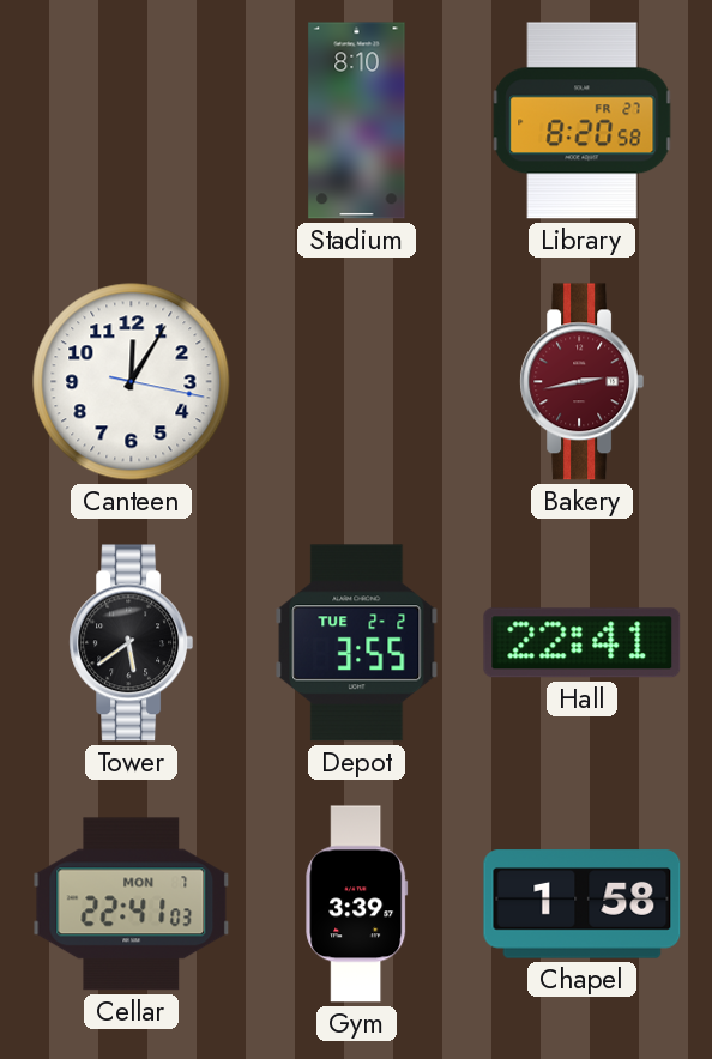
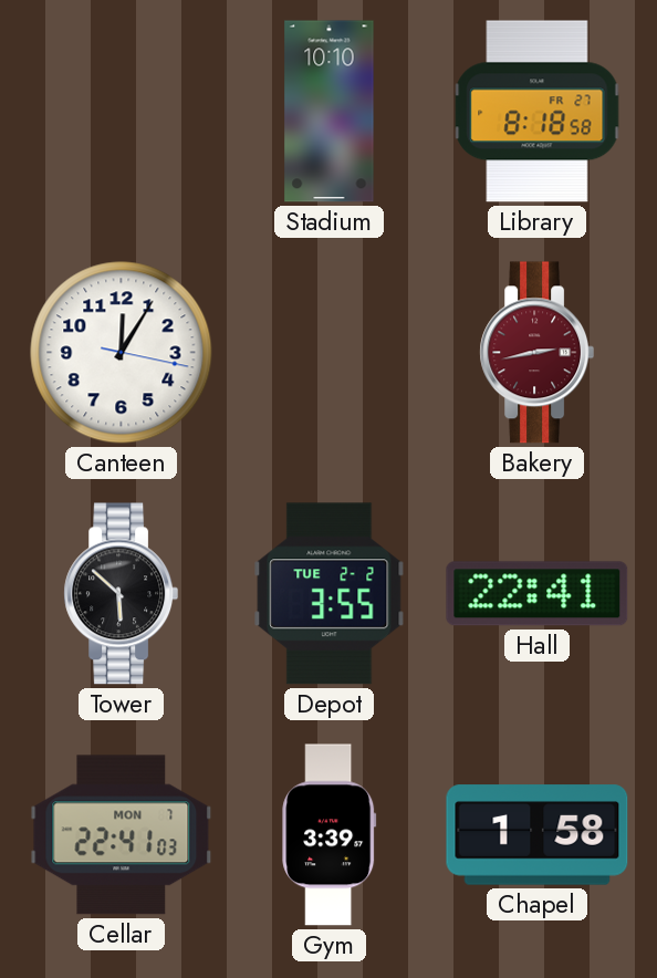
Stadium: 8:10 -> 10:10
Library: 8:20 -> 8:18
Tower: 5:39 -> 5:52
